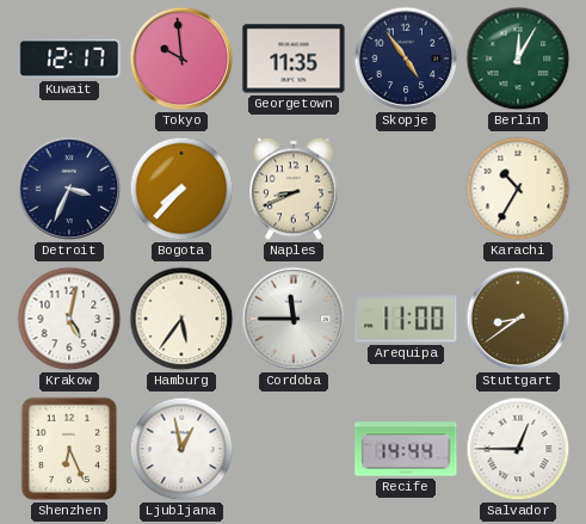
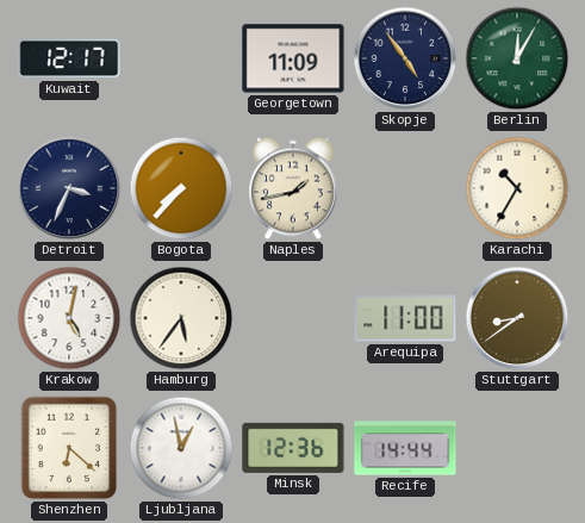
Tokyo: 9:59 -> none
Georgetown: 11:35 -> 11:09
Naples: 8:41 -> 1:43
Cordoba: 11:45 -> none
Shenzhen: 6:26 -> 6:22
Minsk: none -> 12:36
Salvador: 12:45 -> none
